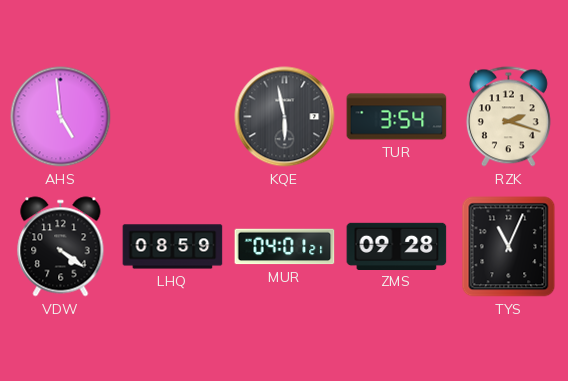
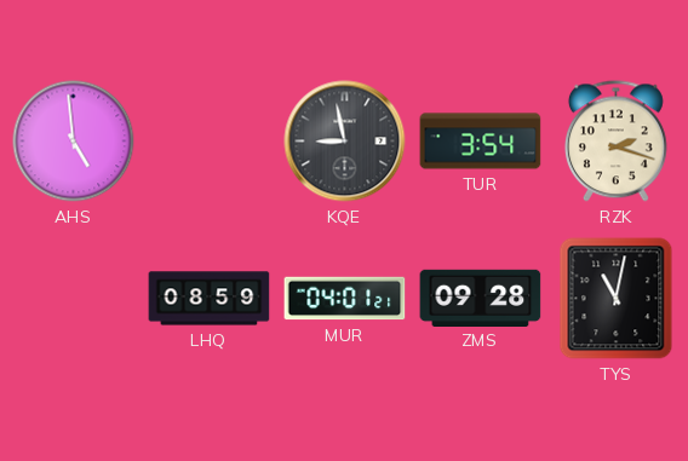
KQE: 5:58 -> 8:58
VDW: 4:21 -> none
TYS: 11:04 -> 11:02
